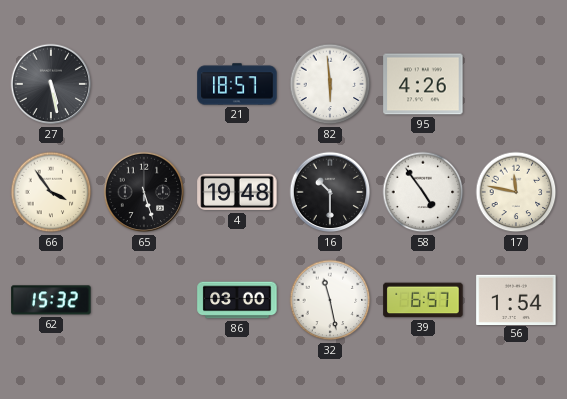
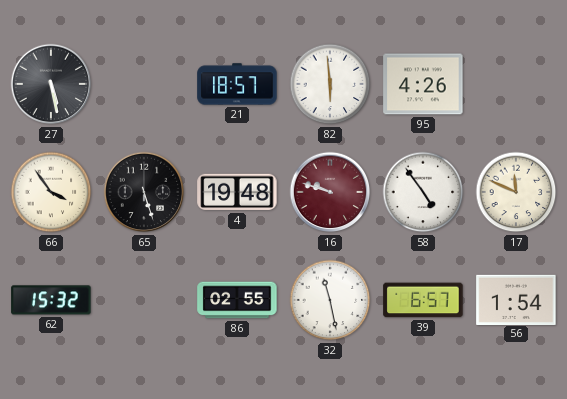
16: 10:30 -> 9:48
16 dial: black -> burgundy
17: 11:47 -> 11:49
86: 03:00 -> 02:55
